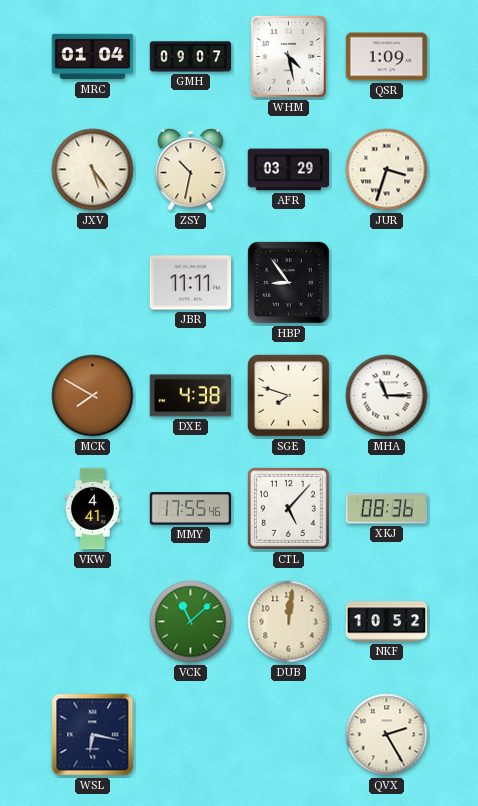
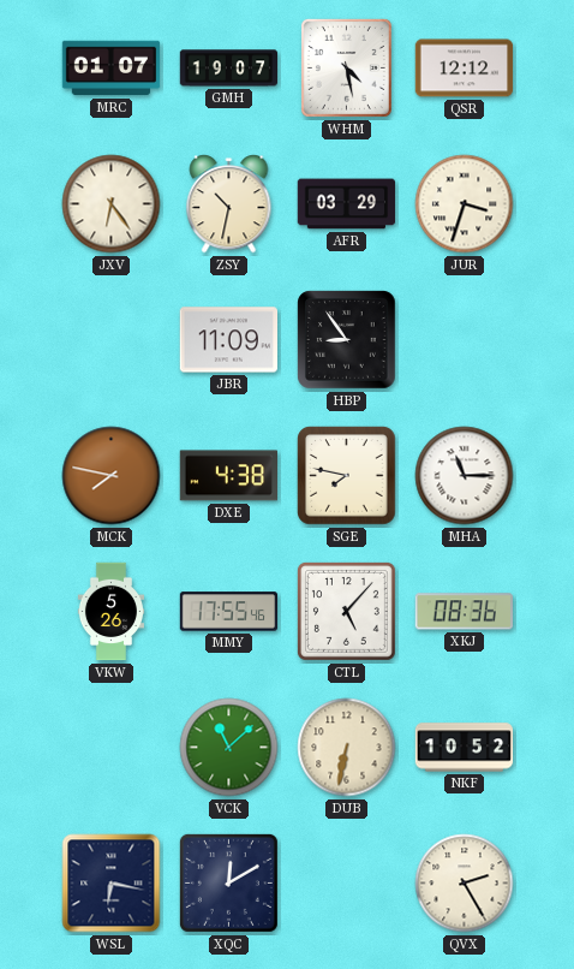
MRC: 01:04 -> 01:07
GMH: 09:07 -> 19:07
QSR: 1:09 -> 12:12
JXV: 5:24 -> 6:24
JBR: 11:11 -> 11:09
MCK: 7:50 -> 7:47
SGE: 7:48 -> 7:47
VKW: 4:41 -> 5:26
DUB: 12:01 -> 6:32
XQC: none -> 12:10
